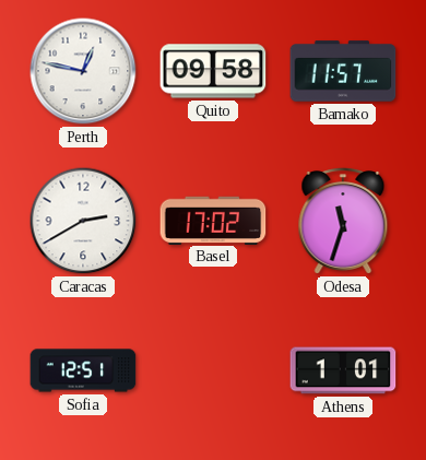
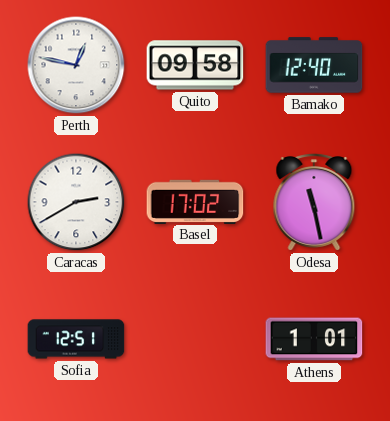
Bamako: 11:57 -> 12:40
Odesa: 11:33 -> 11:28
